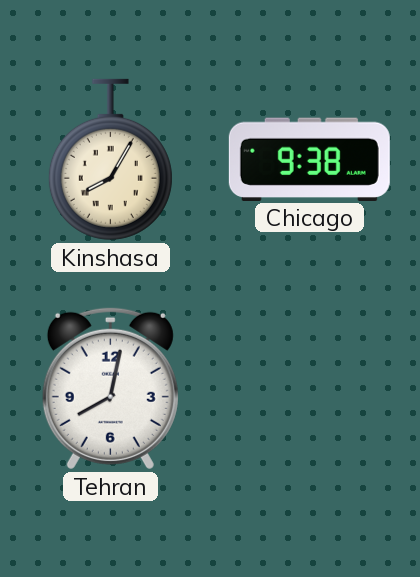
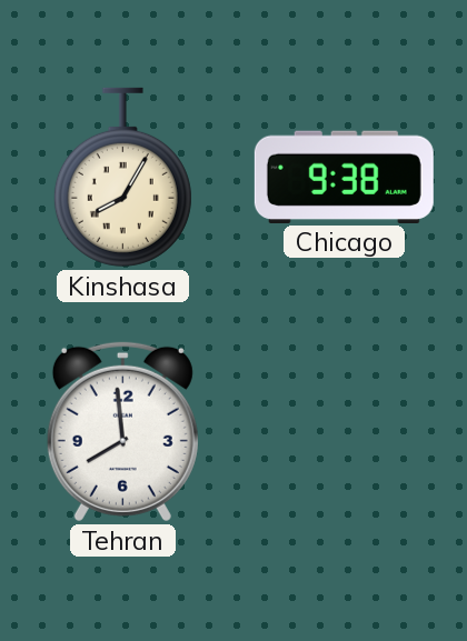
Tehran: 8:02 -> 7:59
